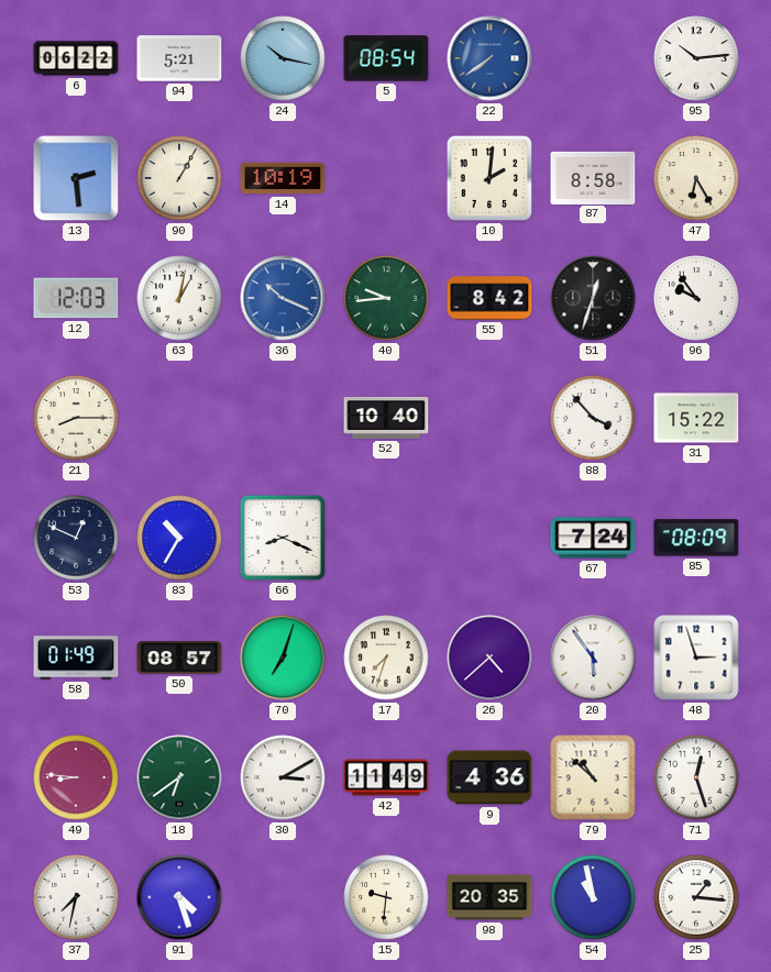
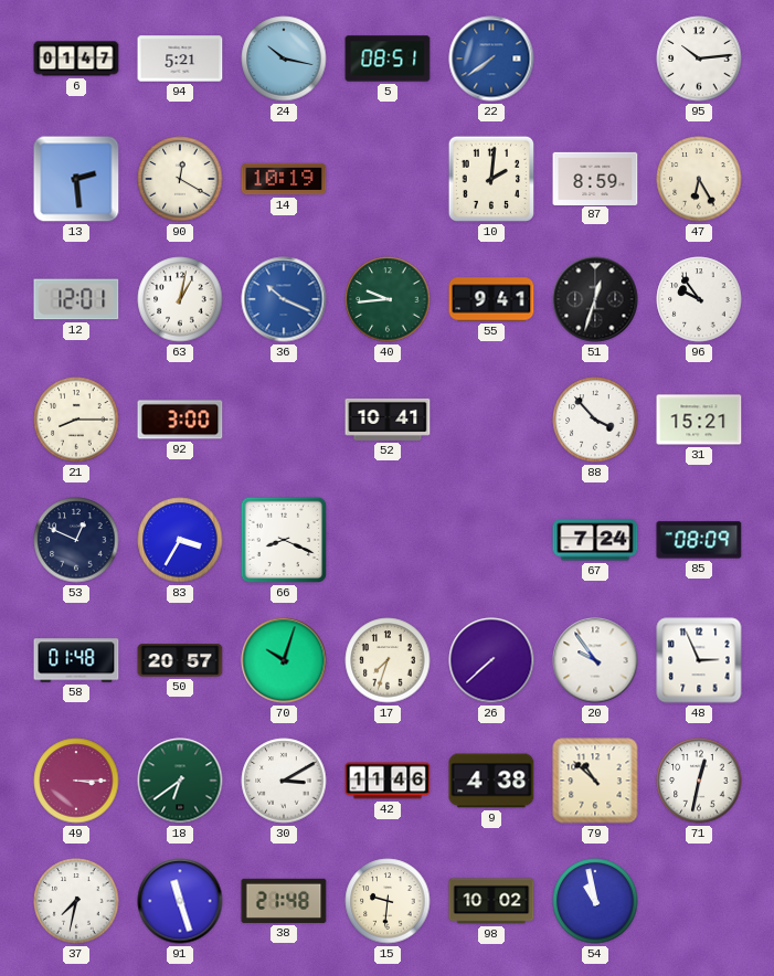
6: 06:22 -> 01:47
5: 08:54 -> 08:51
90: 1:05 -> 12:20
87: 8:58 -> 8:59
12: 12:03 -> 12:01
55: 8:42 -> 9:41
92: none -> 3:00
52: 10:40 -> 10:41
31: 15:22 -> 15:21
83: 10:35 -> 3:35
58: 01:49 -> 01:48
50: 08:57 -> 20:57
70: 7:03 -> 10:03
26: 4:38 -> 7:38
20: 5:54 -> 9:54
48: 2:57 -> 2:56
49: 8:46 -> 3:15
42: 11:49 -> 11:46
9: 4:36 -> 4:38
71: 12:27 -> 12:32
91: 4:27 -> 11:27
38: none -> 21:48
98: 20:35 -> 10:02
25: 1:16 -> none
